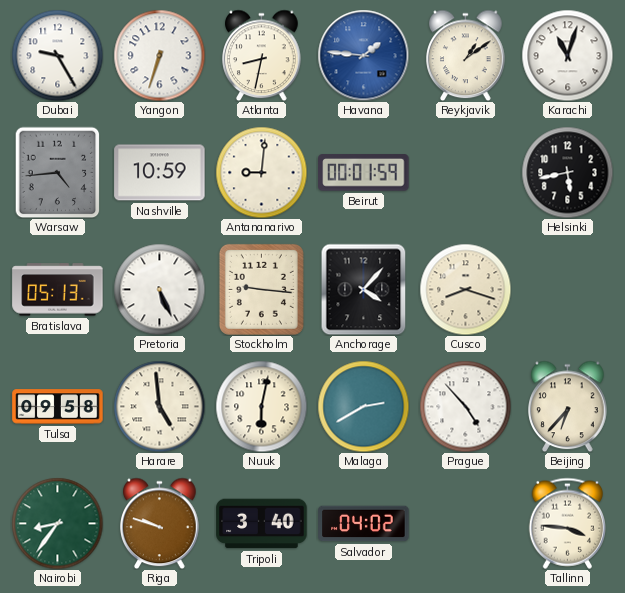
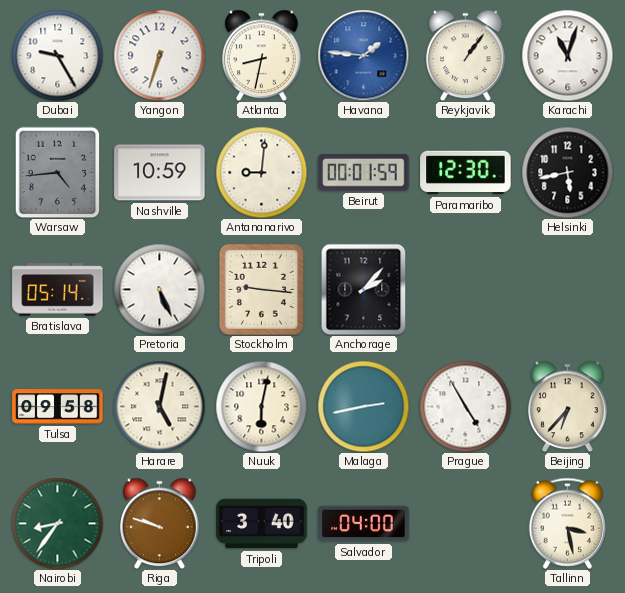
Reykjavik: 1:09 -> 1:06
Paramaribo: none -> 12:30
Bratislava: 05:13 -> 05:14
Anchorage: 4:07 -> 2:07
Cusco: 8:18 -> none
Harare: 4:59 -> 5:02
Malaga: 2:40 -> 2:43
Prague: 4:53 -> 4:55
Salvador: 04:02 -> 04:00
Tallinn: 3:46 -> 3:28
